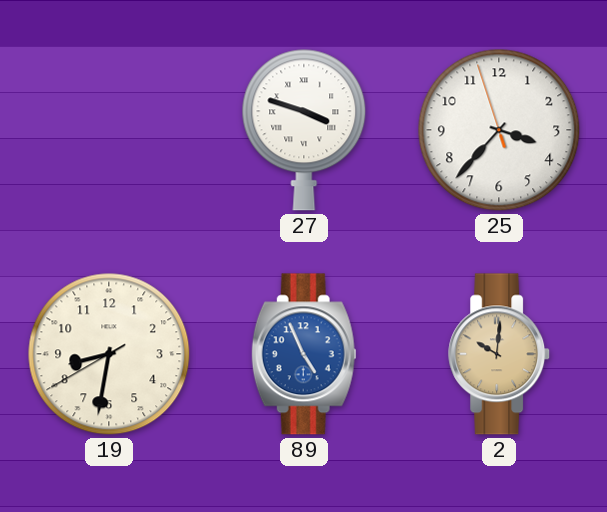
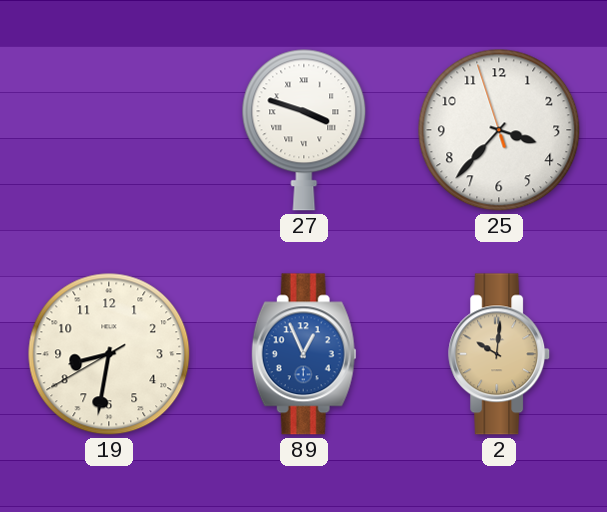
89: 4:56 -> 12:56
